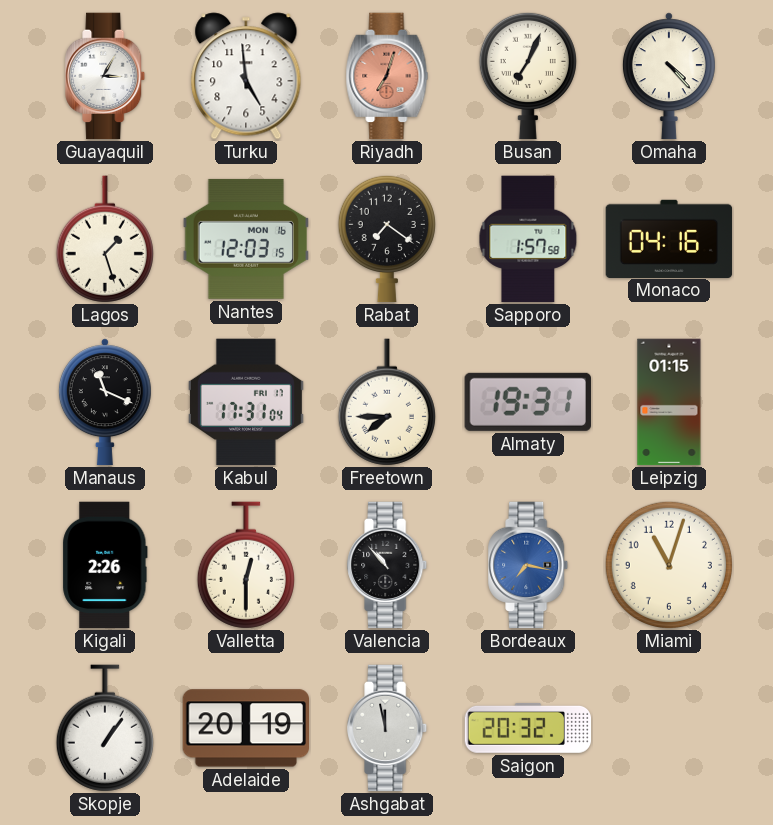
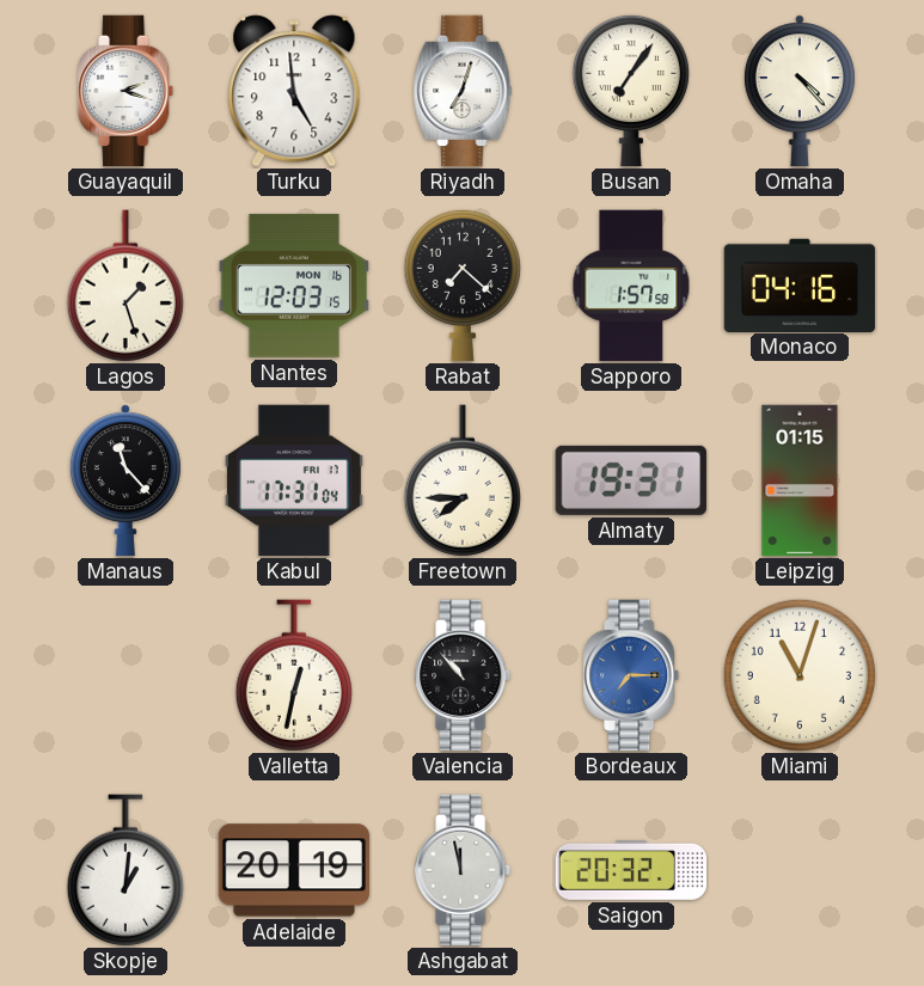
Guayaquil: 3:05 -> 2:18
Riyadh dial: salmon -> white
Busan: 7:04 -> 7:06
Rabat: 7:21 -> 7:22
Manaus: 11:19 -> 11:23
Kigali: 2:26 -> none
Valletta: 12:30 -> 12:32
Bordeaux: 7:17 -> 7:15
Skopje: 1:06 -> 1:01
